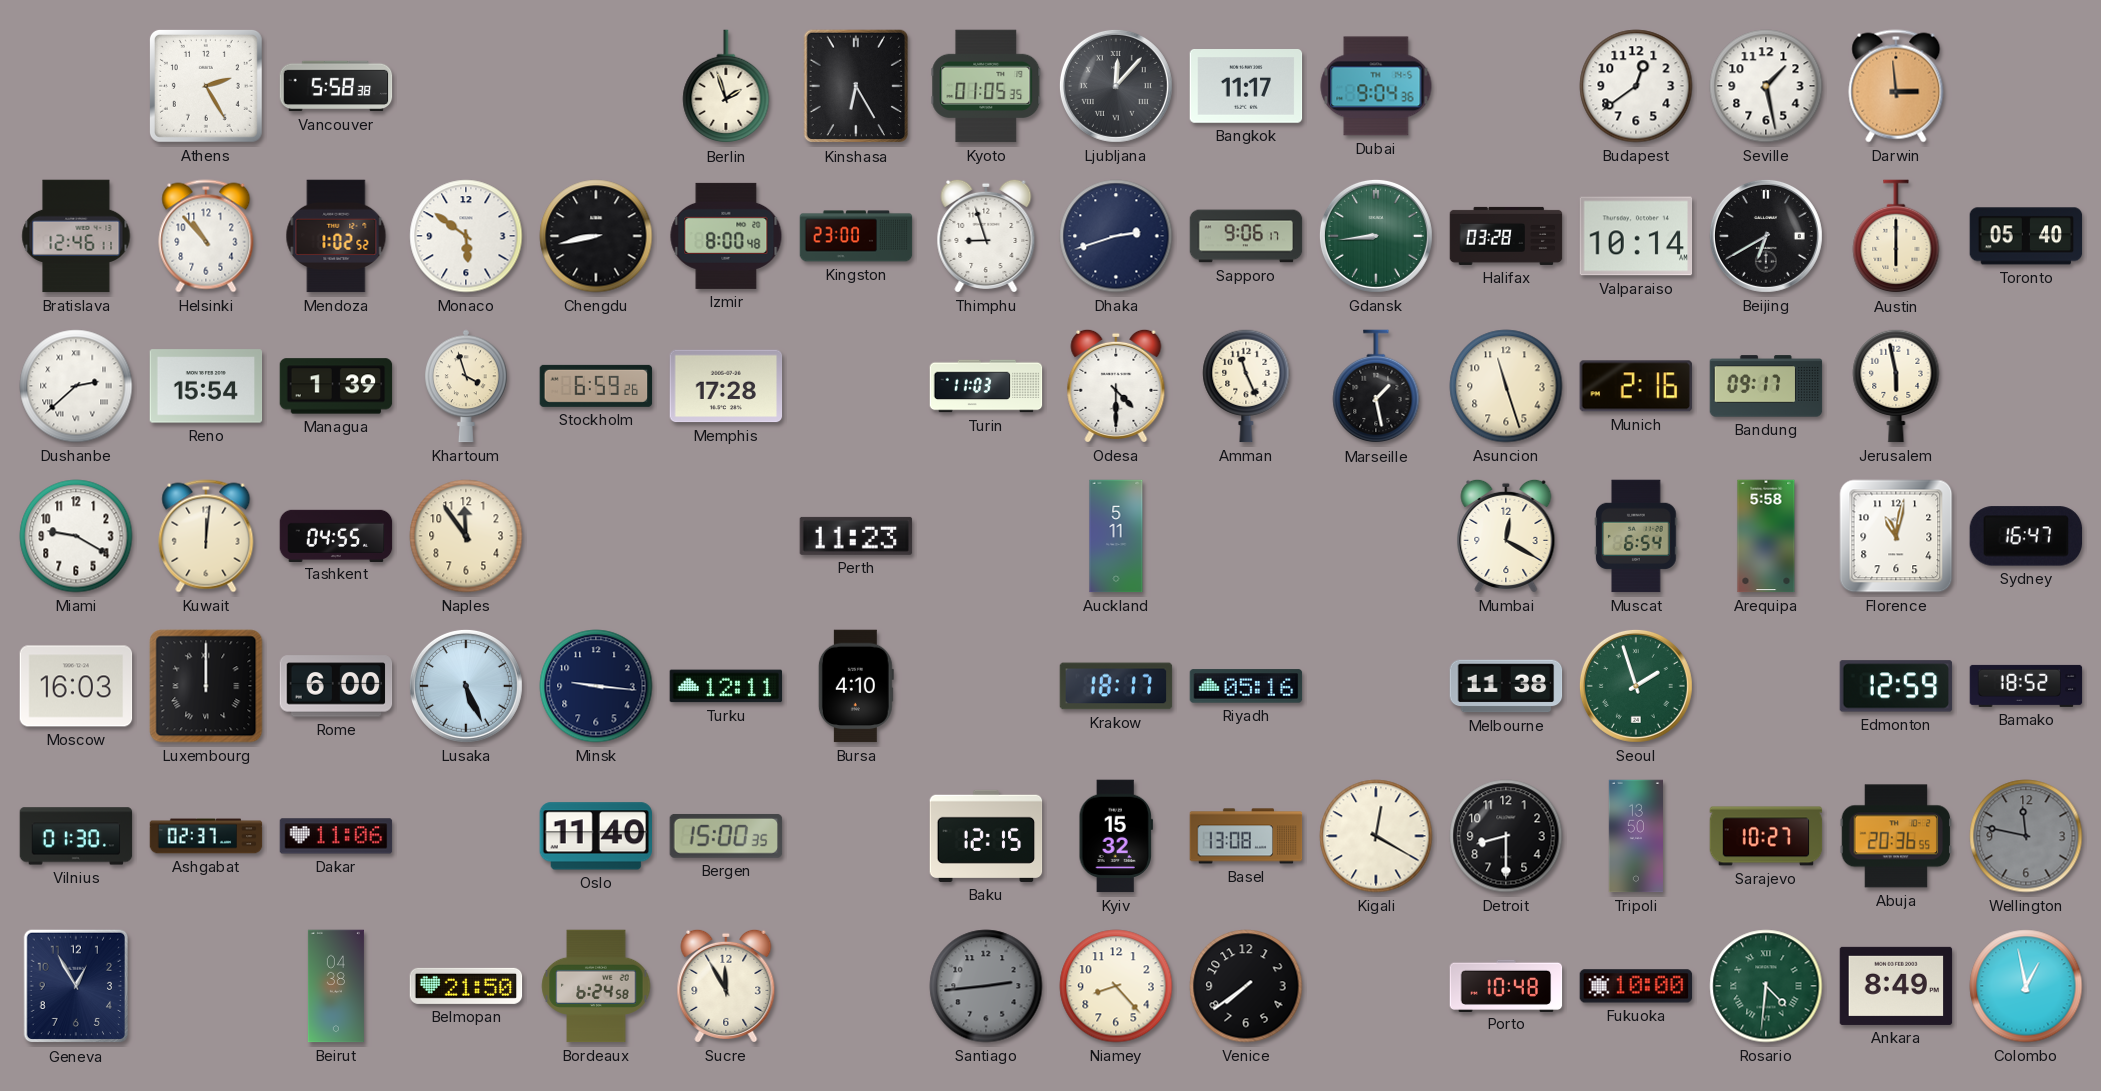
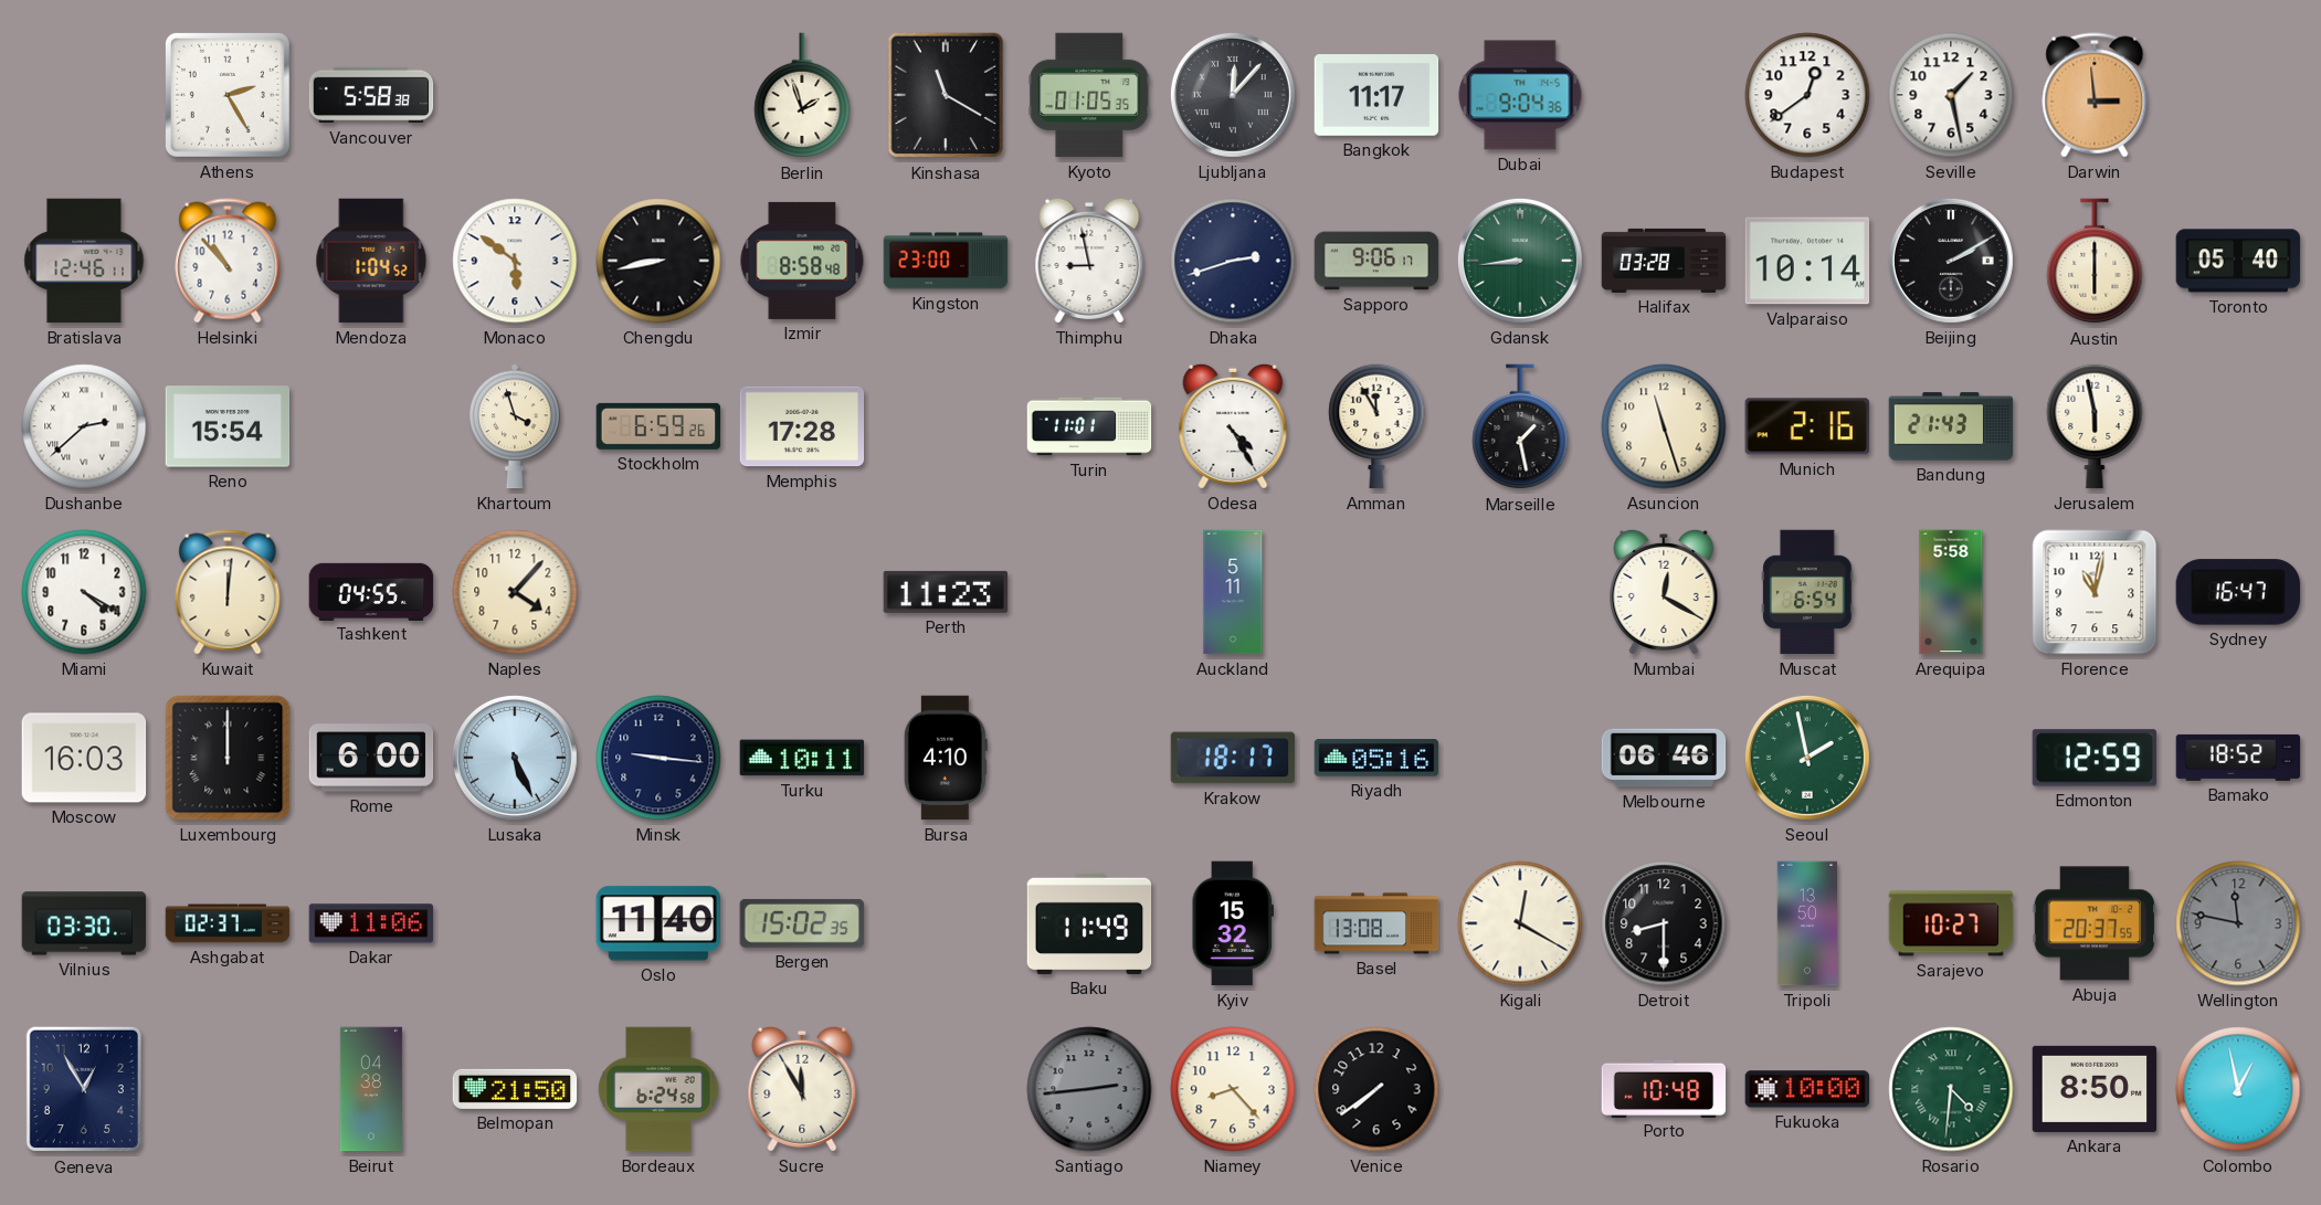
Kinshasa: 6:25 -> 11:20
Mendoza: 1:02 -> 1:04
Izmir: 8:00 -> 8:58
Thimphu: 8:57 -> 8:58
Beijing: 6:40 -> 2:10
Managua: 1:39 -> none
Turin: 11:03 -> 11:01
Odesa: 4:30 -> 4:25
Amman: 11:26 -> 11:55
Bandung: 09:17 -> 21:43
Miami: 9:20 -> 4:20
Naples: 11:54 -> 4:07
Turku: 12:11 -> 10:11
Melbourne: 11:38 -> 06:46
Seoul: 1:57 -> 1:58
Vilnius: 01:30 -> 03:30
Bergen: 15:00 -> 15:02
Baku: 12:15 -> 11:49
Abuja: 20:36 -> 20:37
Ankara: 8:49 -> 8:50
